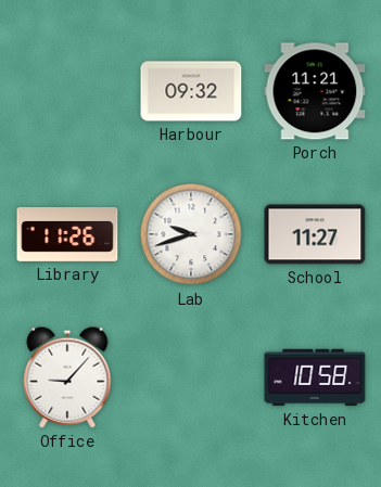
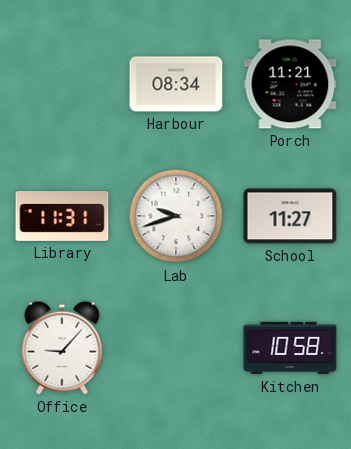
Harbour: 09:32 -> 08:34
Library: 11:26 -> 11:31
